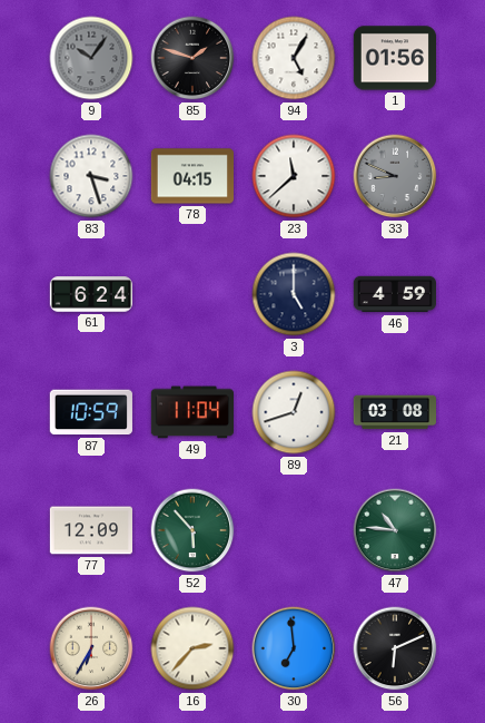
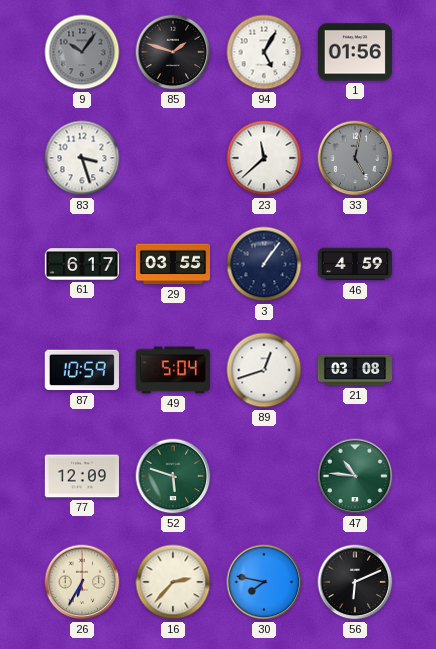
78: 04:15 -> none
33: 8:49 -> 5:02
61: 6:24 -> 6:17
29: none -> 03:55
3: 5:00 -> 1:06
49: 11:04 -> 5:04
52: 5:53 -> 5:48
30: 6:59 -> 7:47
